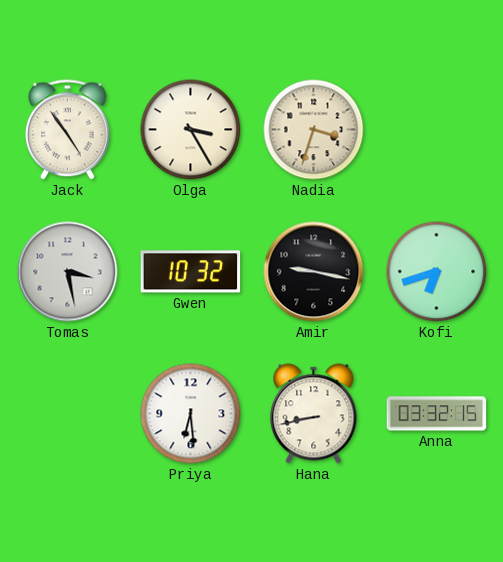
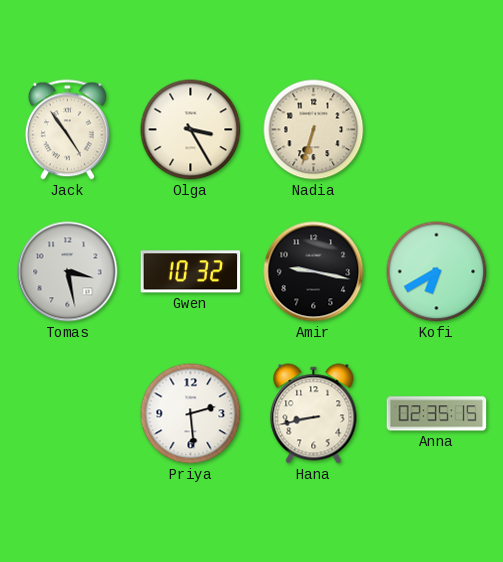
Nadia: 3:33 -> 6:33
Kofi: 6:42 -> 6:40
Priya: 6:29 -> 2:29
Anna: 03:32 -> 02:35
